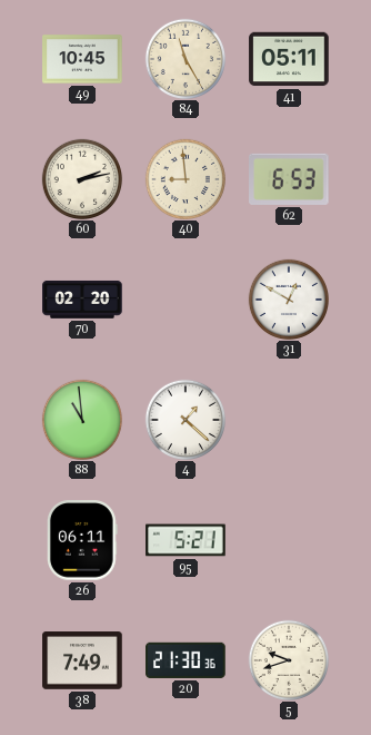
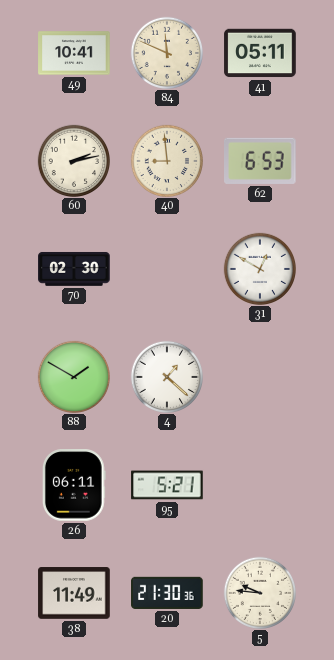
49: 10:45 -> 10:41
84: 11:25 -> 11:49
70: 02:20 -> 02:30
88: 10:59 -> 1:50
38: 7:49 -> 11:49
5: 9:42 -> 9:46
